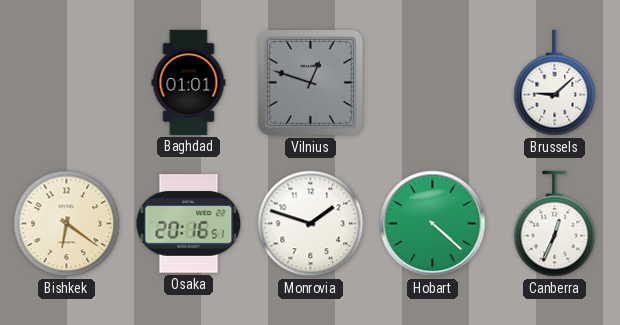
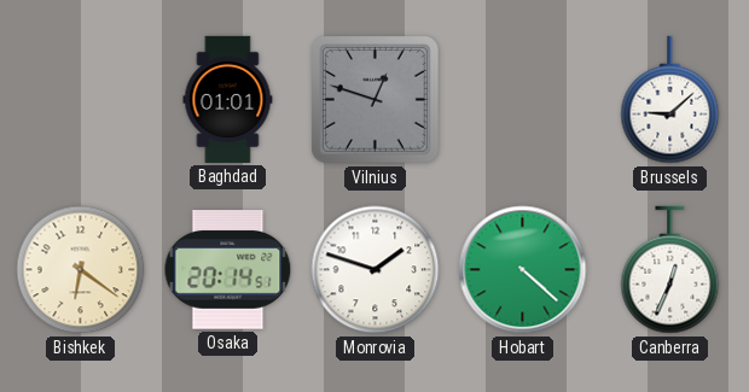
Osaka: 20:16 -> 20:14
